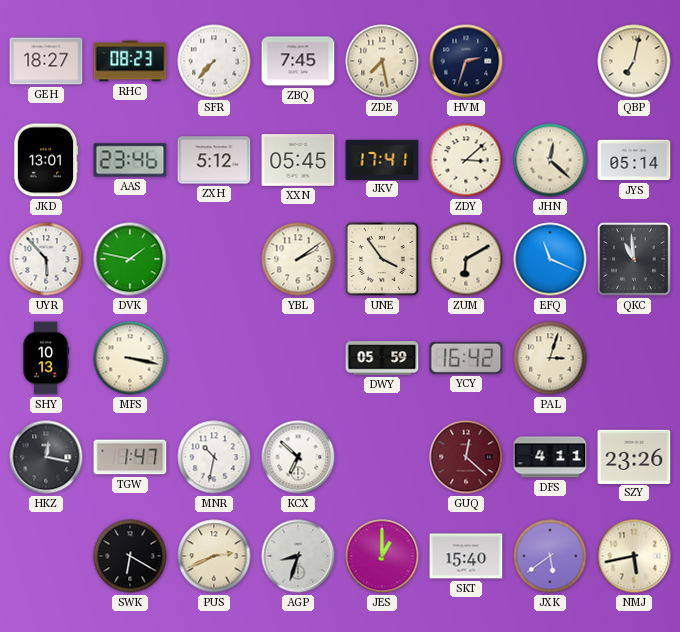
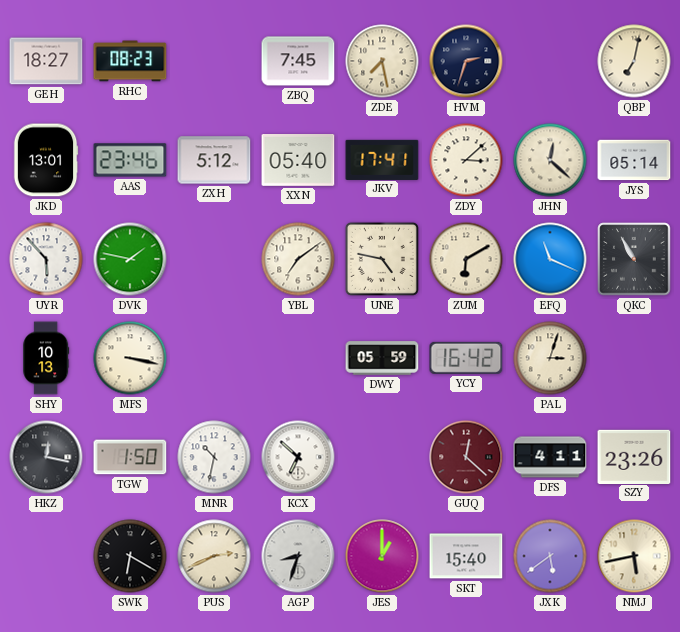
SFR: 7:37 -> none
XXN: 05:45 -> 05:40
YBL: 2:09 -> 7:09
UNE: 3:54 -> 4:47
QKC: 10:59 -> 10:55
TGW: 1:47 -> 1:50
